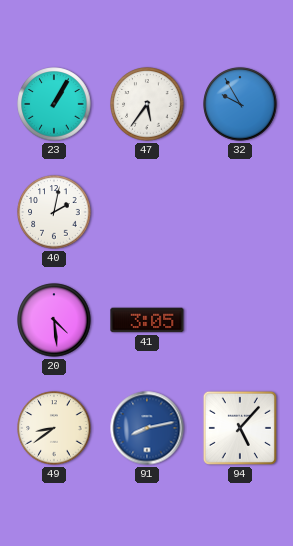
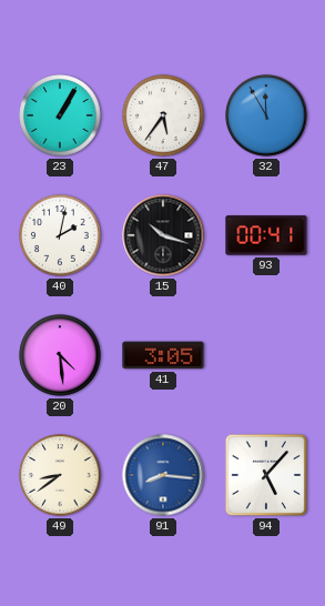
32: 9:55 -> 11:55
15: none -> 10:18
93: none -> 00:41
91: 8:13 -> 8:16
